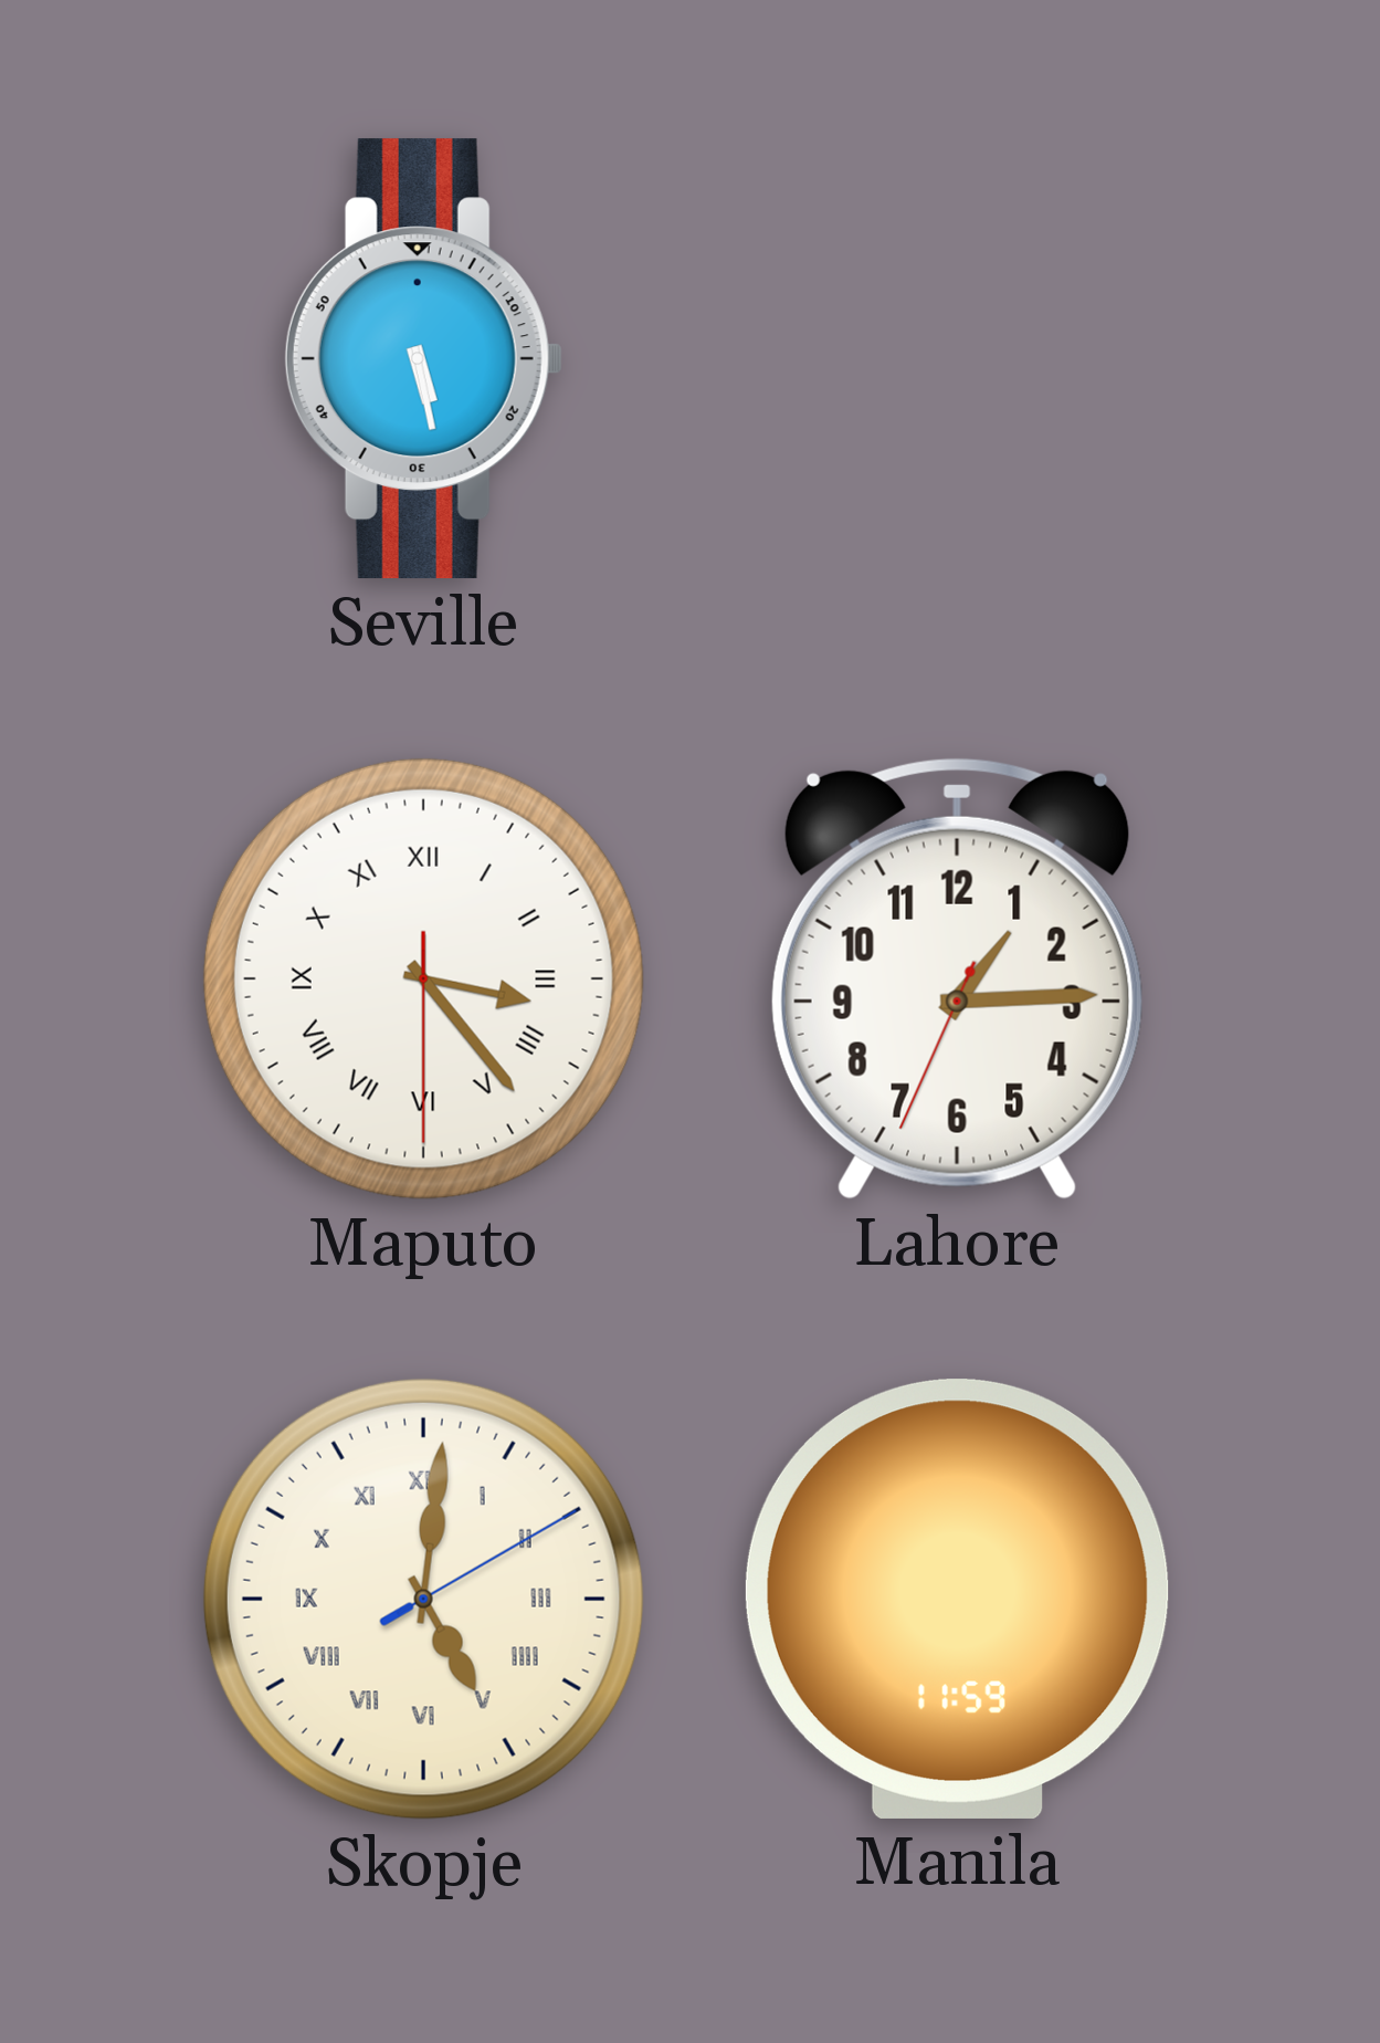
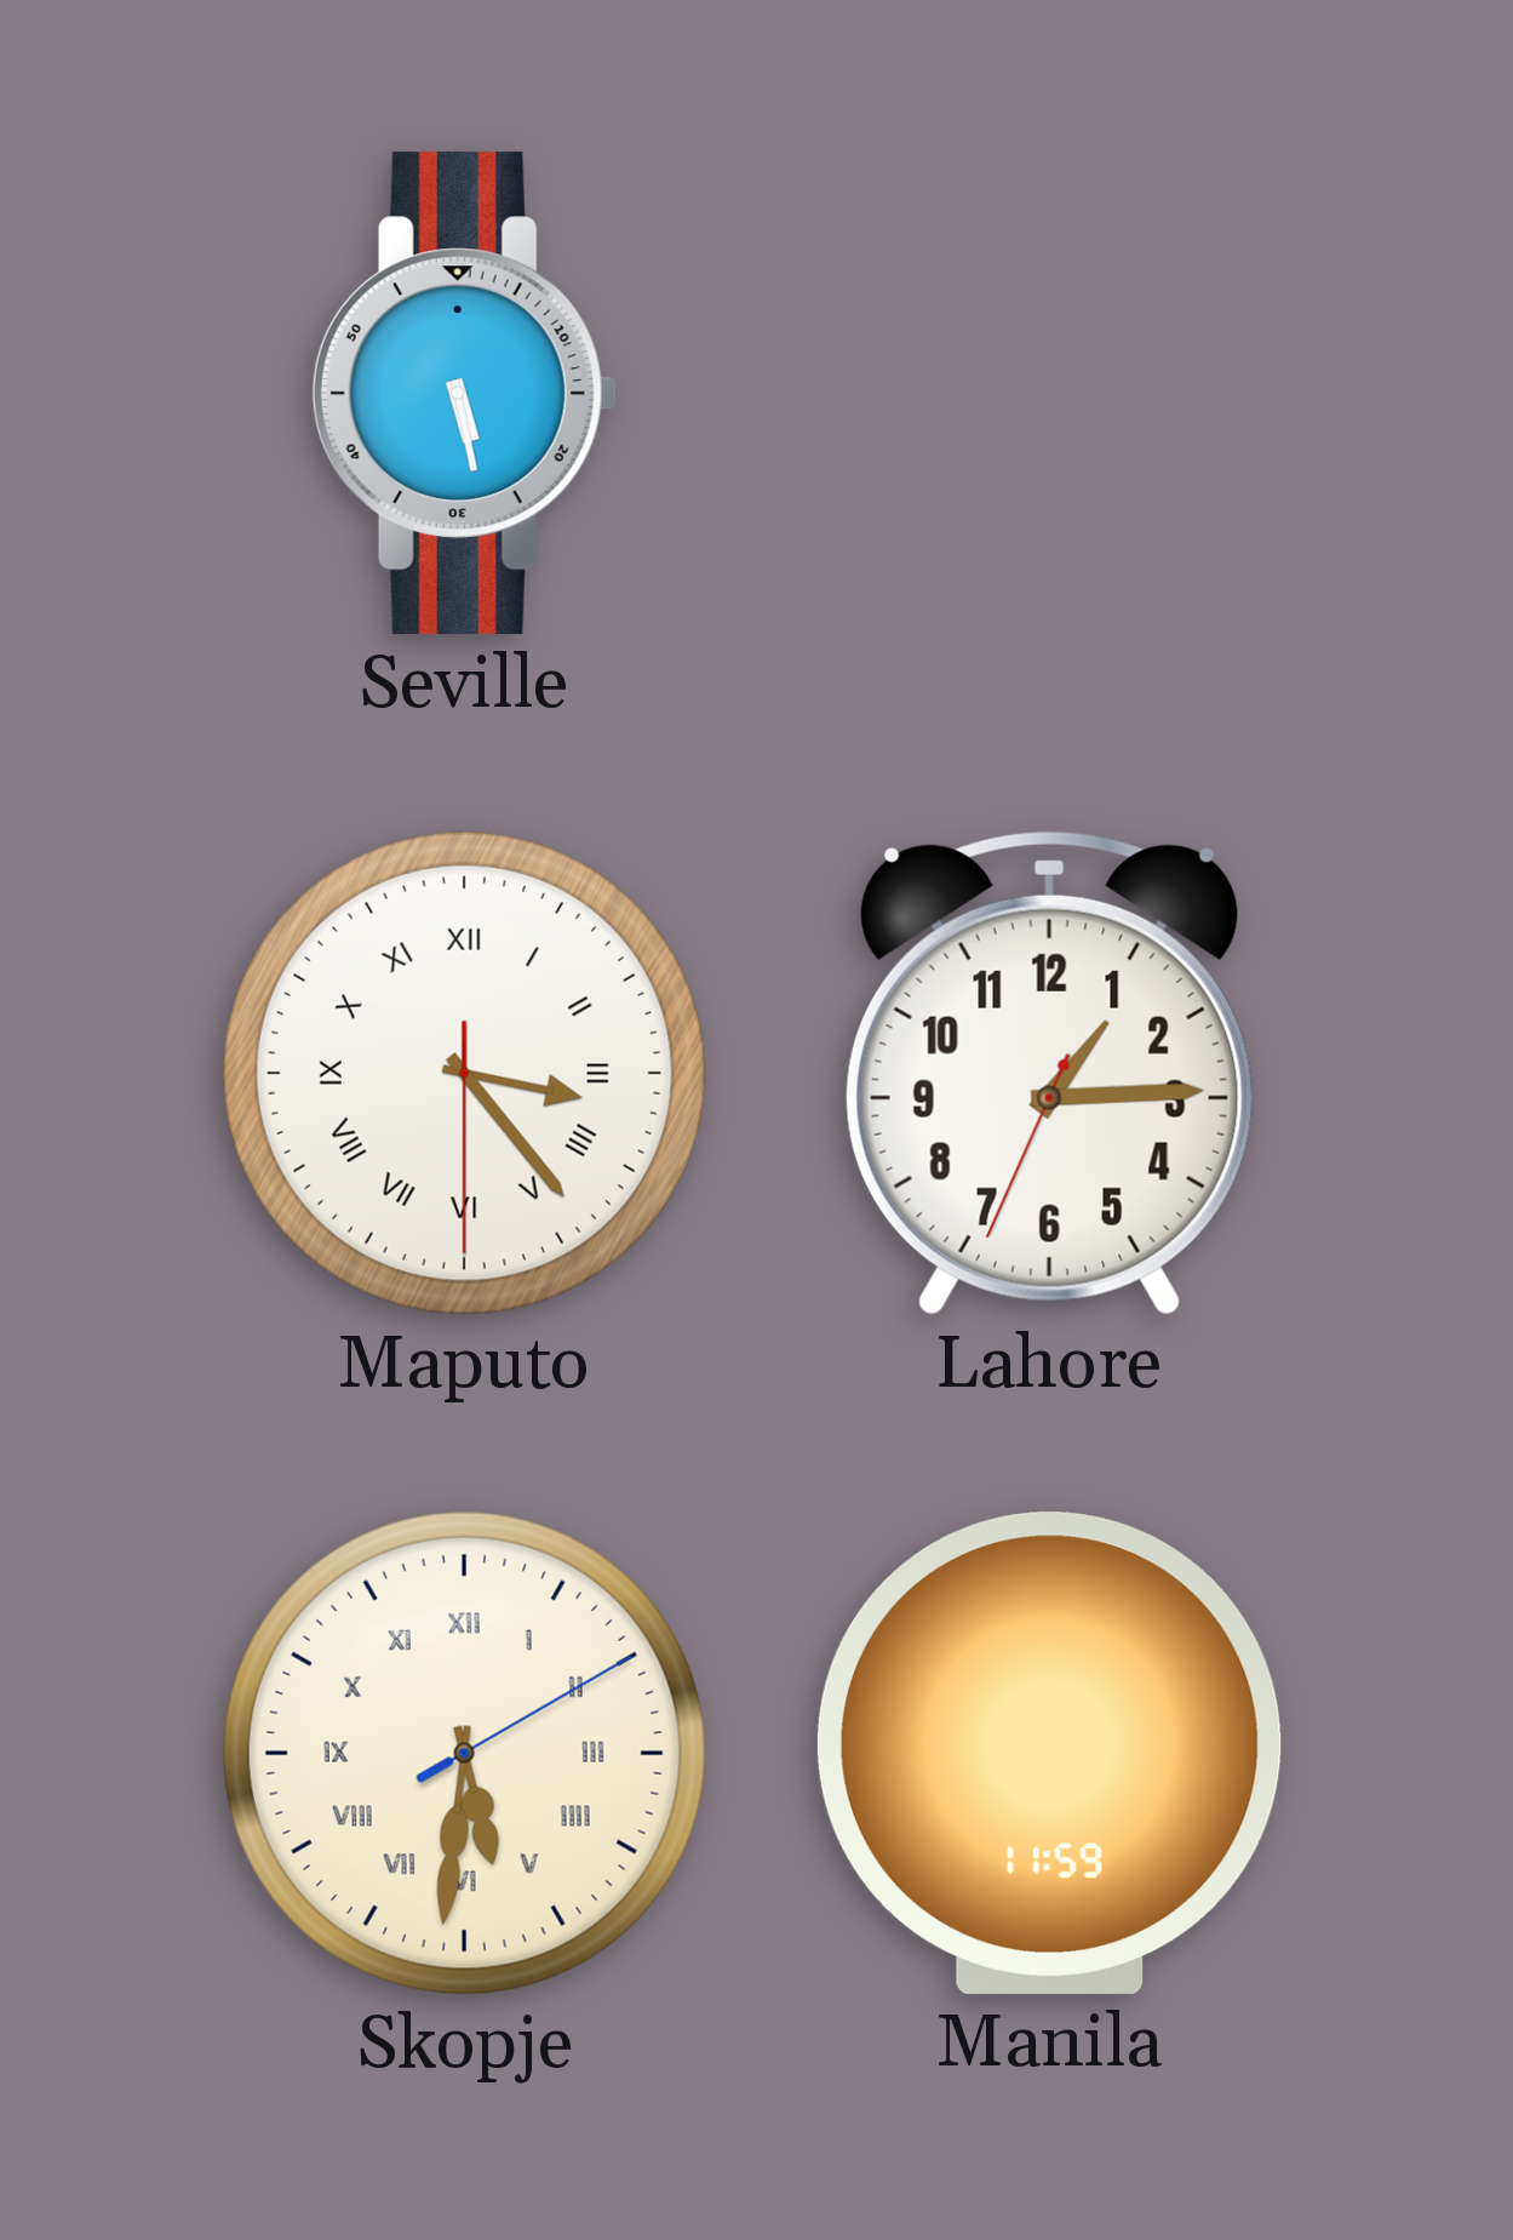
Skopje: 5:01 -> 5:31
